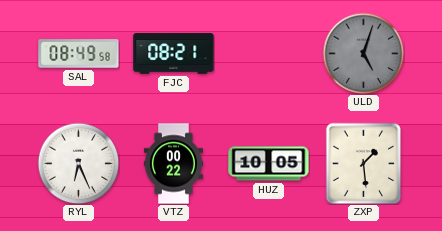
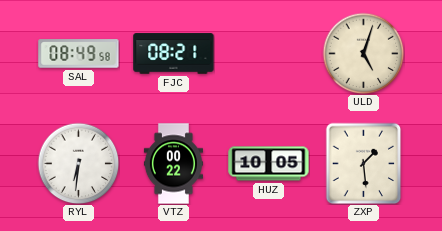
ULD dial: grey -> cream
RYL: 6:26 -> 6:31
